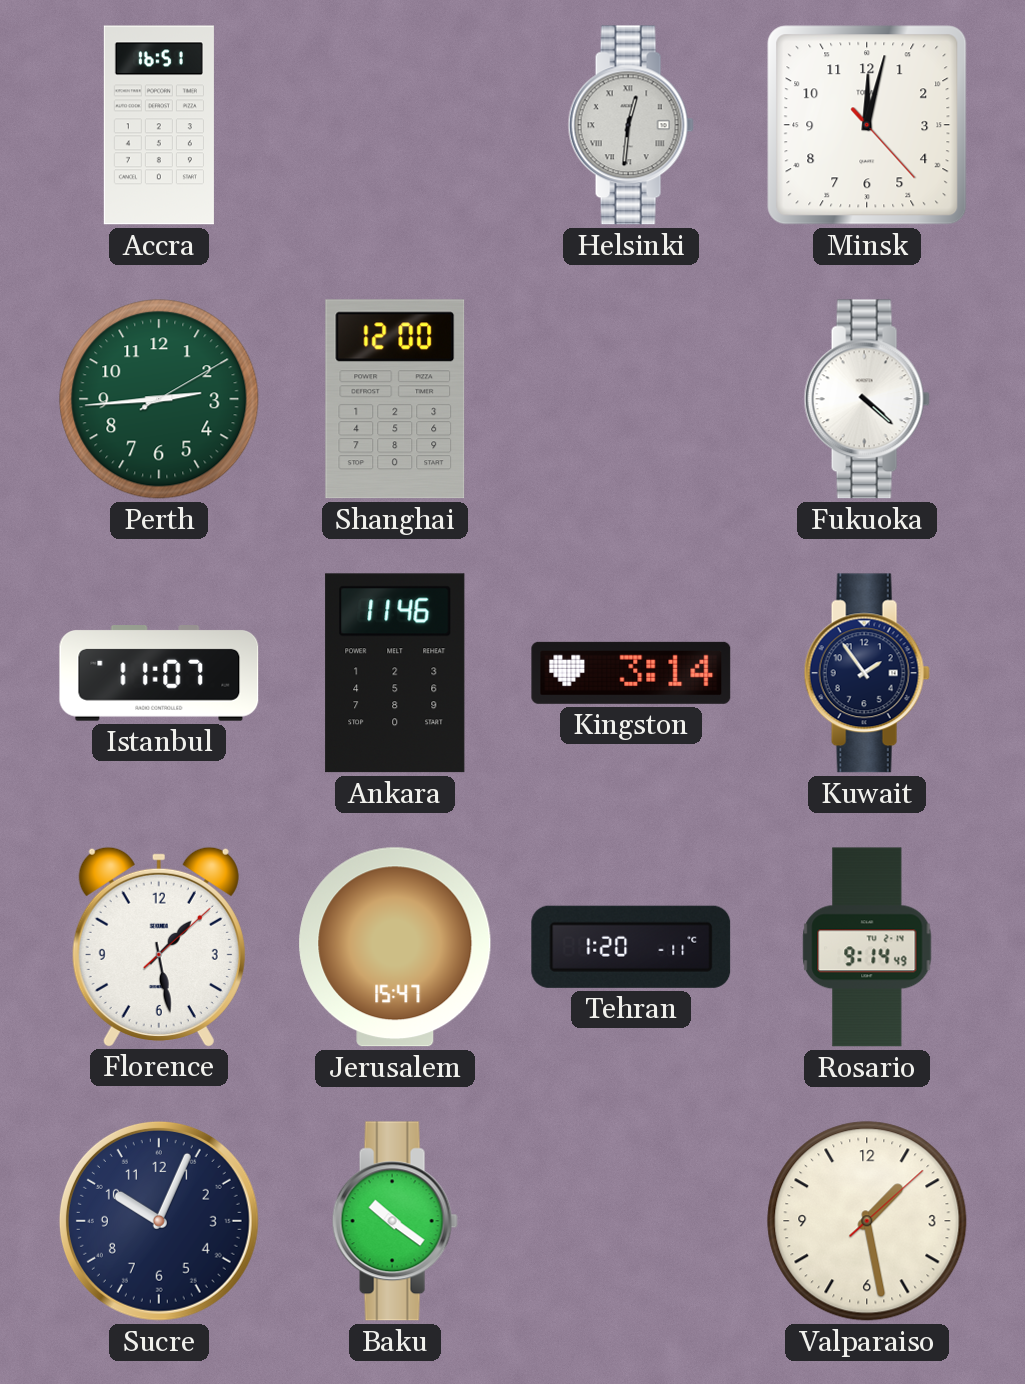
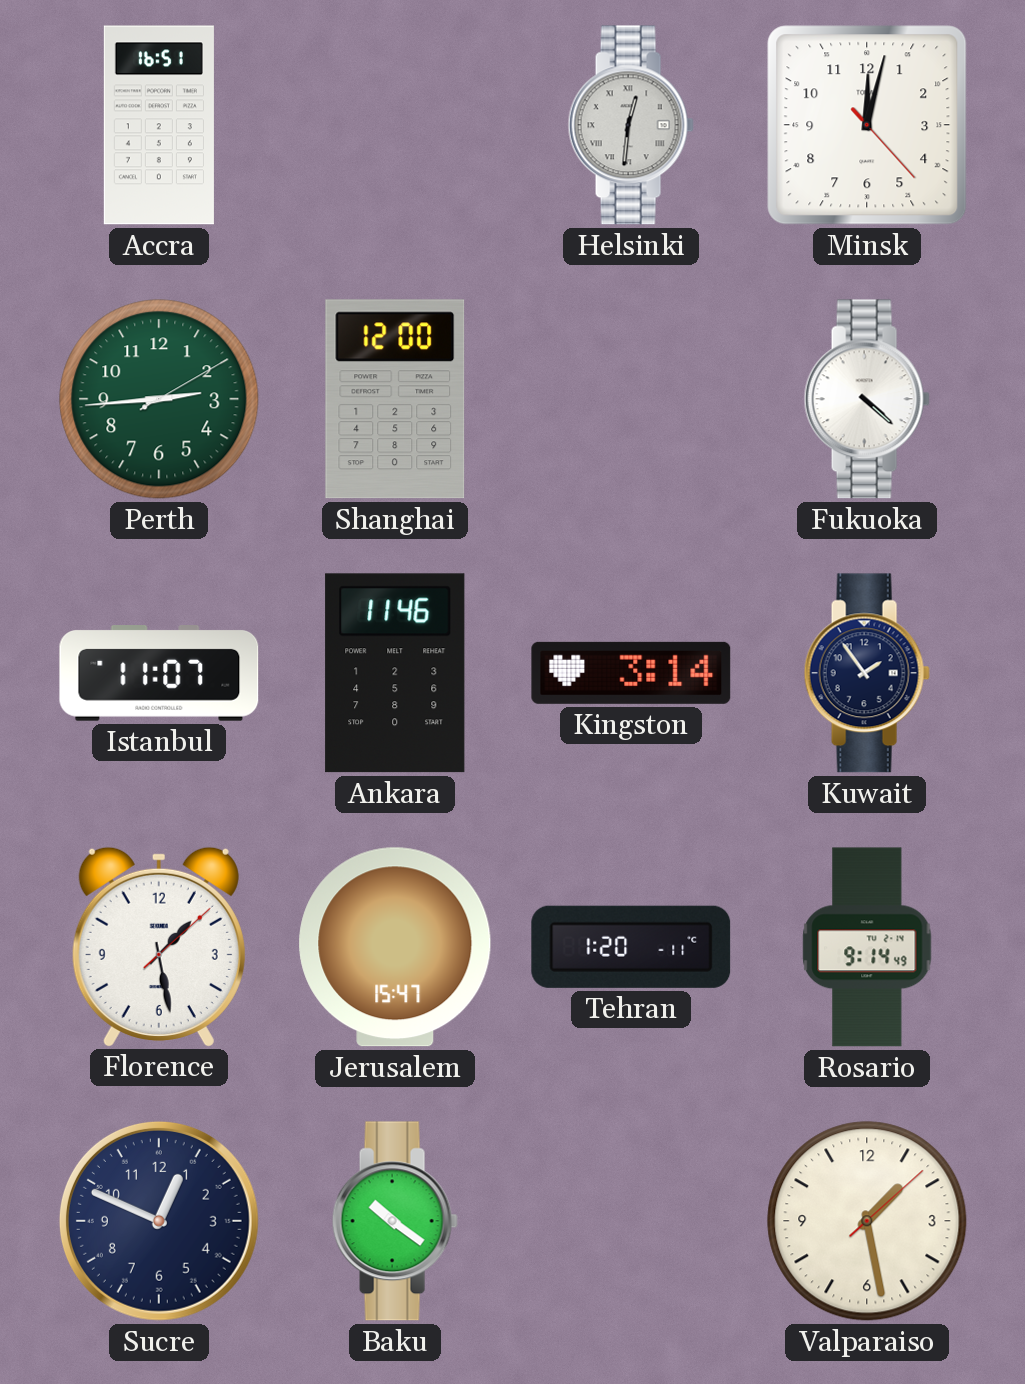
Sucre: 10:04 -> 12:49
